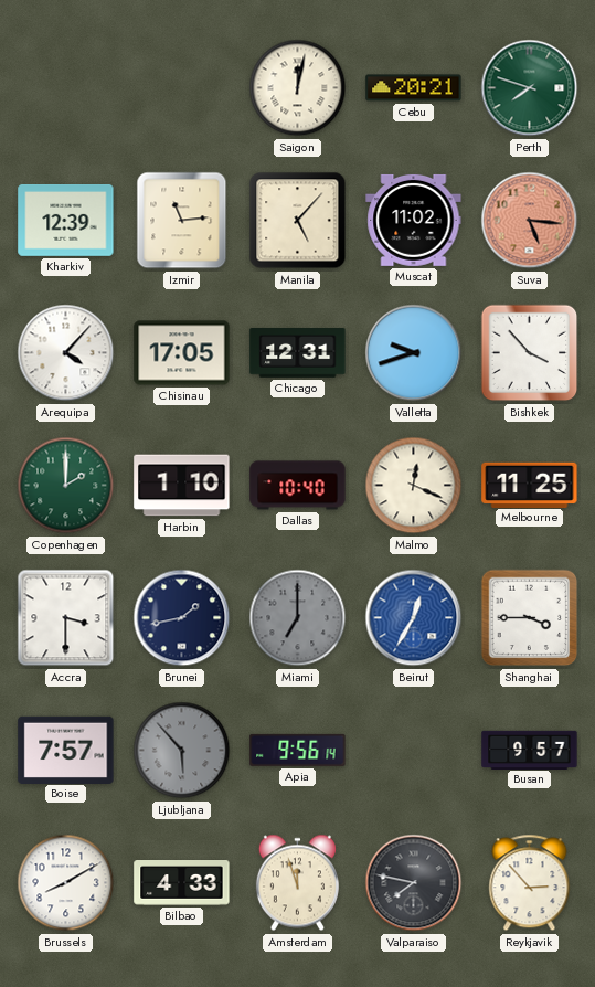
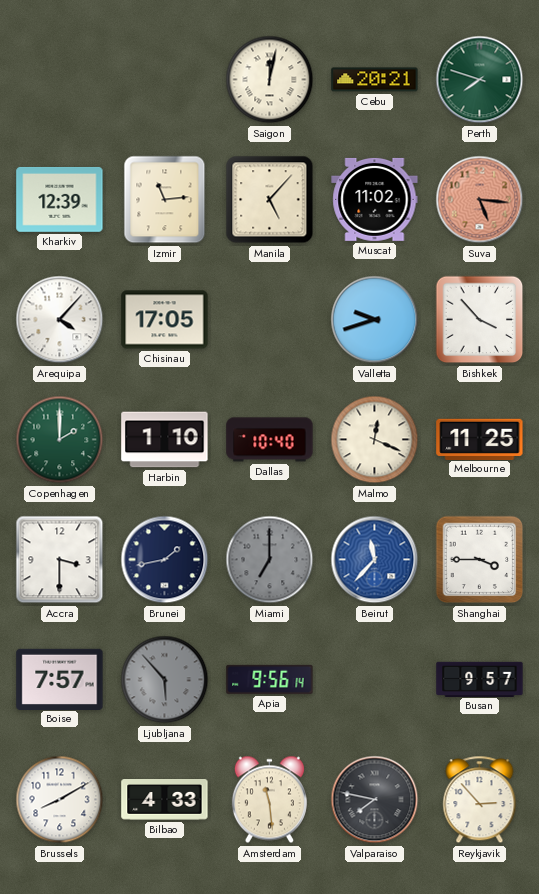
Chicago: 12:31 -> none
Beirut: 12:35 -> 11:37
Amsterdam: 11:57 -> 11:29
